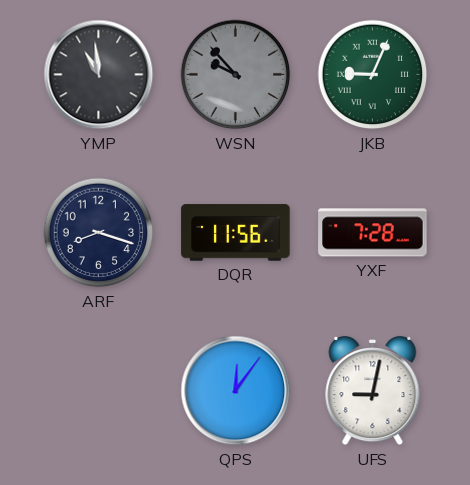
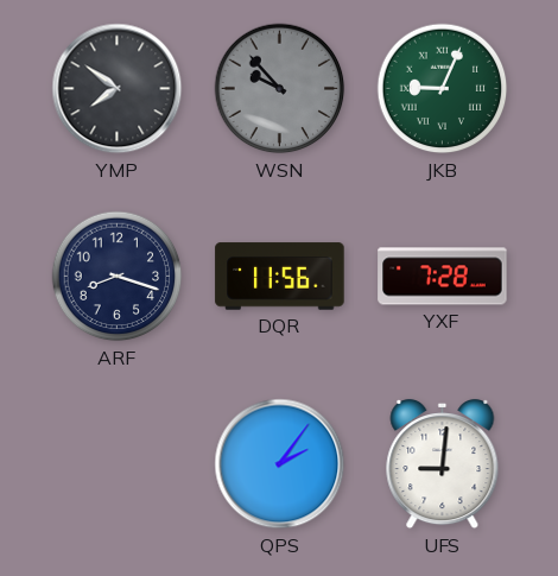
YMP: 10:59 -> 7:51
QPS: 12:06 -> 2:06
UFS: 9:02 -> 9:01
